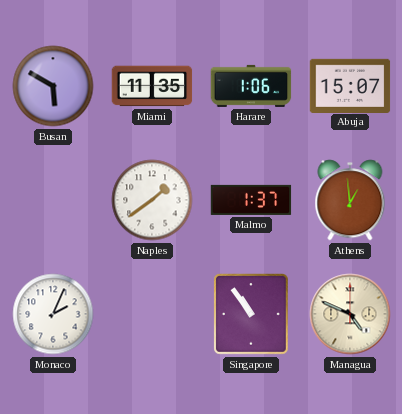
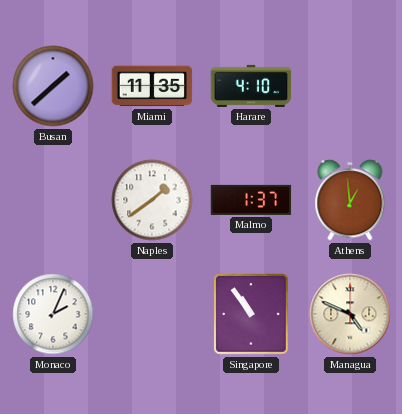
Busan: 5:50 -> 1:38
Harare: 1:06 -> 4:10
Abuja: 15:07 -> none
